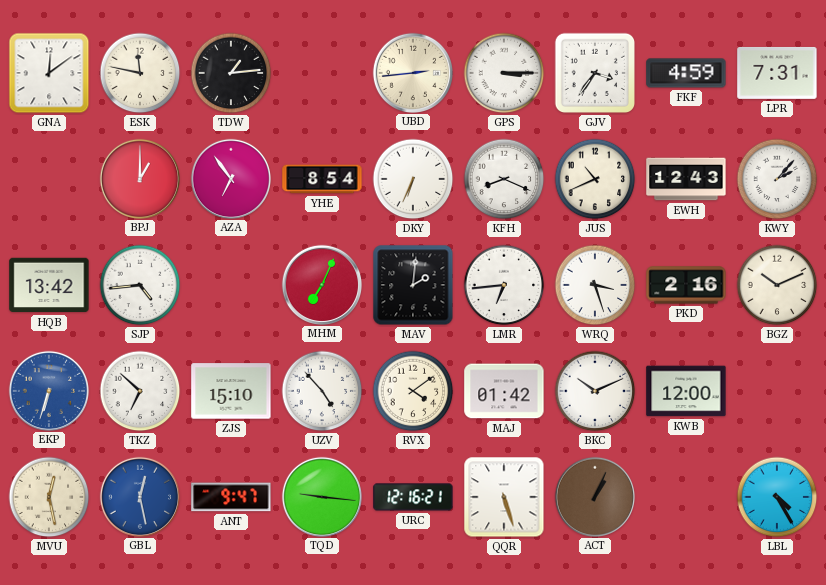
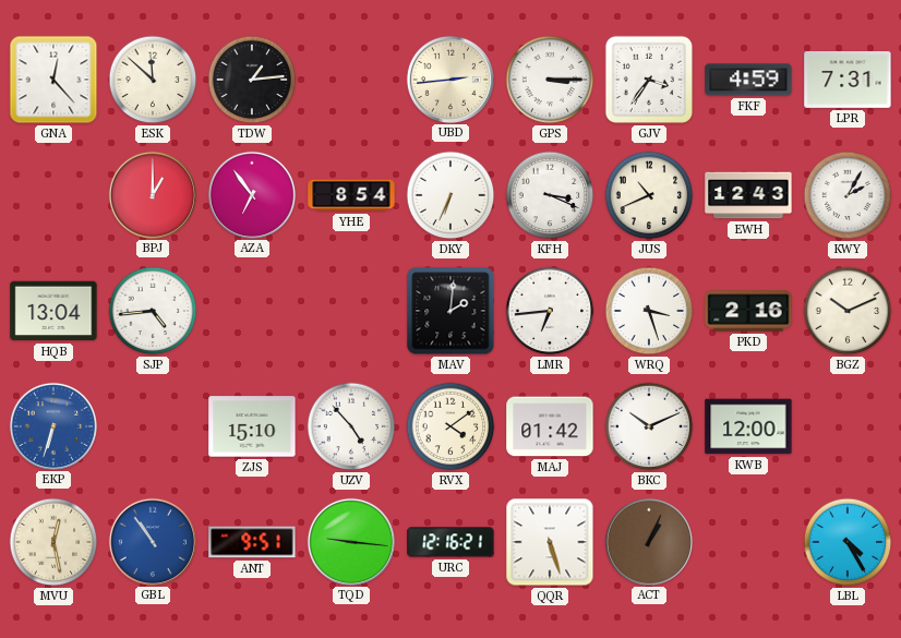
GNA: 12:09 -> 12:23
ESK: 11:47 -> 11:52
KFH: 8:19 -> 3:19
KWY: 2:07 -> 2:05
HQB: 13:42 -> 13:04
MHM: 7:04 -> none
TKZ: 6:52 -> none
GBL: 12:28 -> 10:54
ANT: 9:47 -> 9:51
